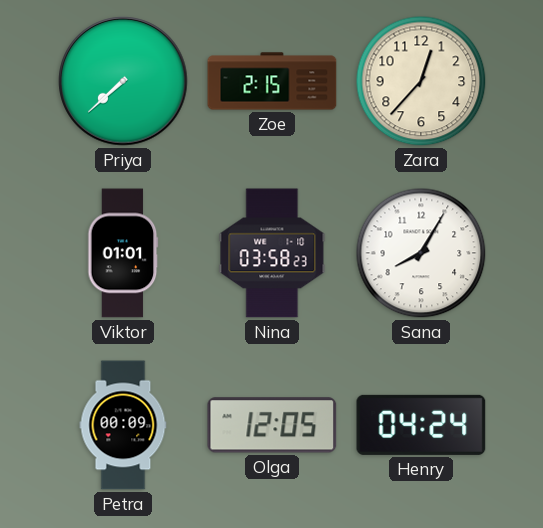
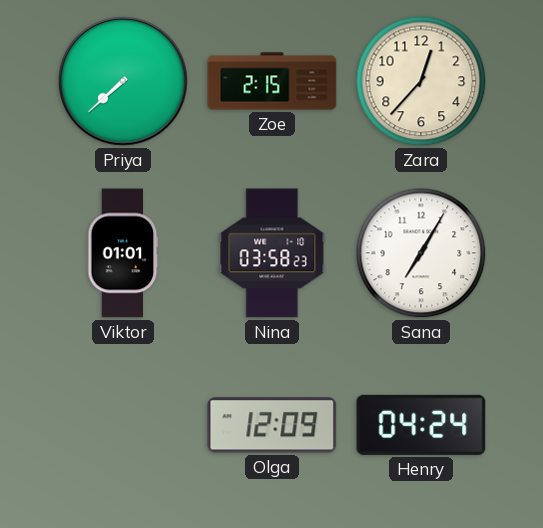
Sana: 8:05 -> 7:05
Petra: 00:09 -> none
Olga: 12:05 -> 12:09
